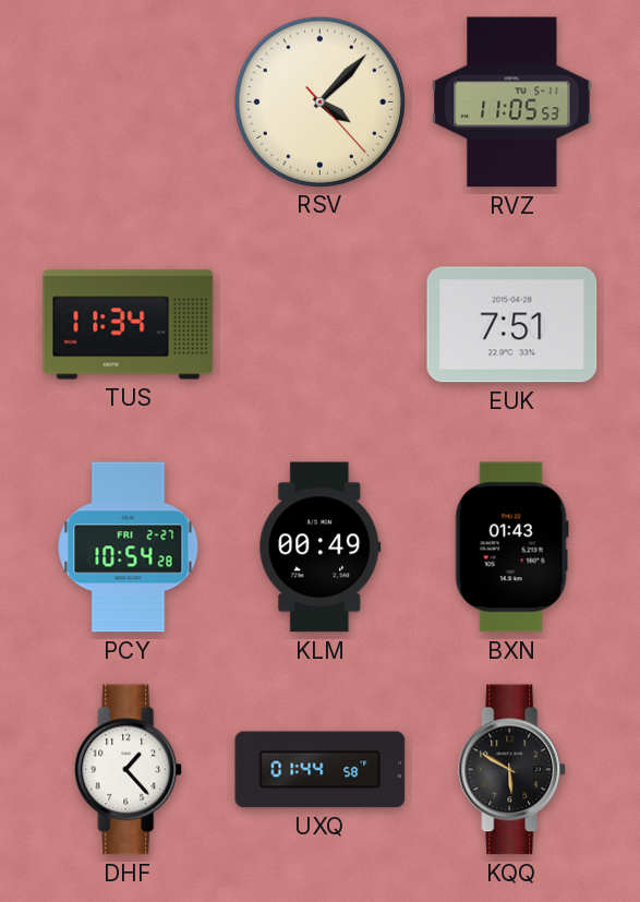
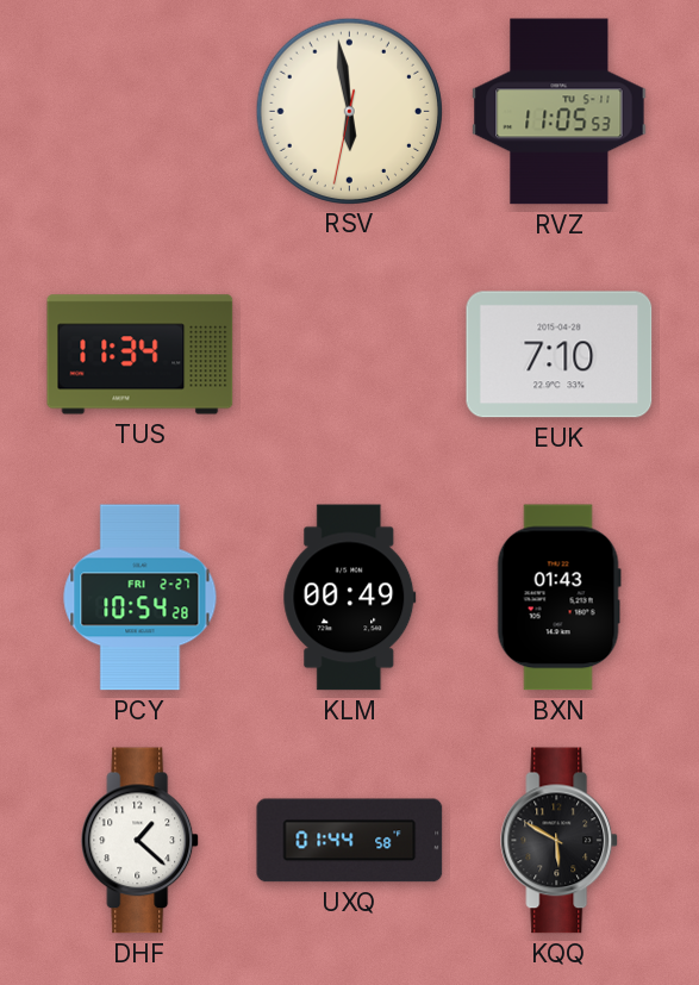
RSV: 4:07 -> 5:58
EUK: 7:51 -> 7:10
DHF: 1:23 -> 1:22
